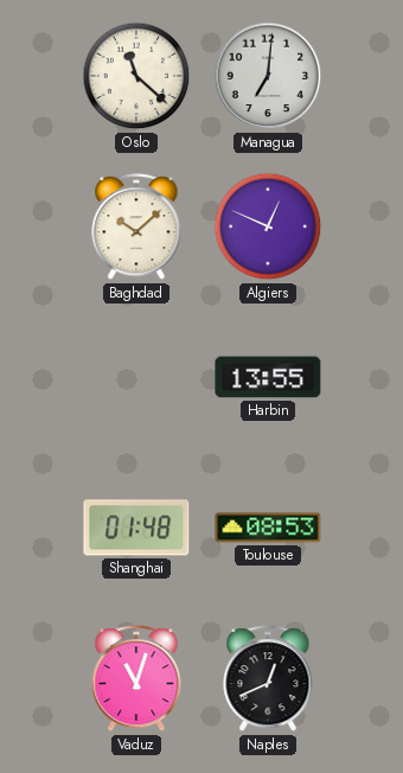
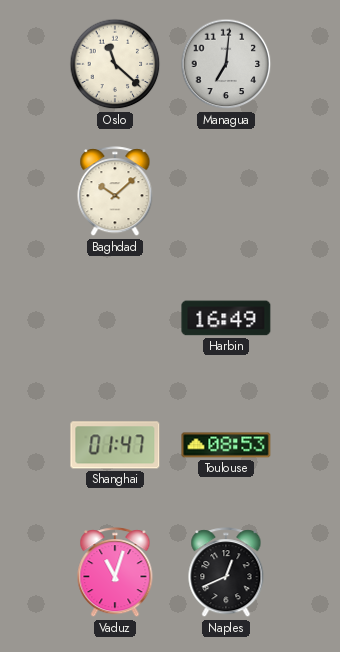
Algiers: 12:49 -> none
Harbin: 13:55 -> 16:49
Shanghai: 01:48 -> 01:47
